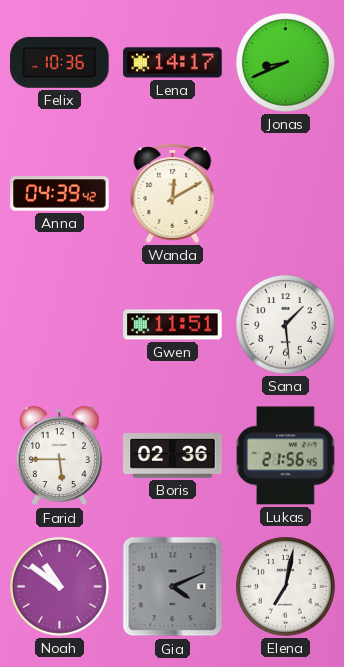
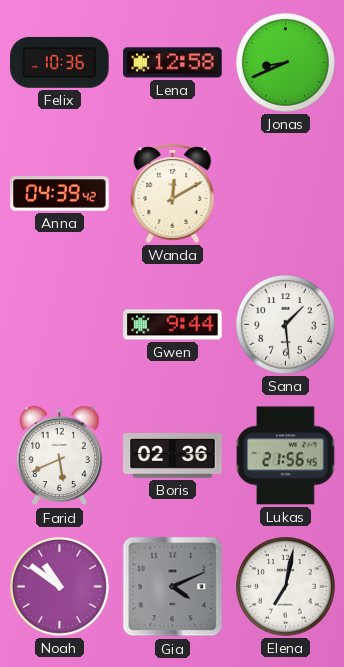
Lena: 14:17 -> 12:58
Gwen: 11:51 -> 9:44
Farid: 5:45 -> 5:41
